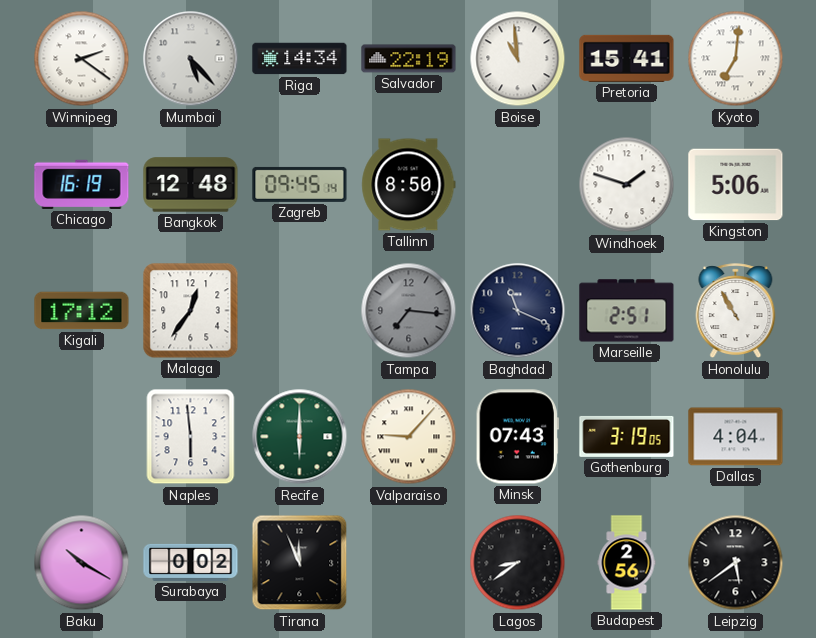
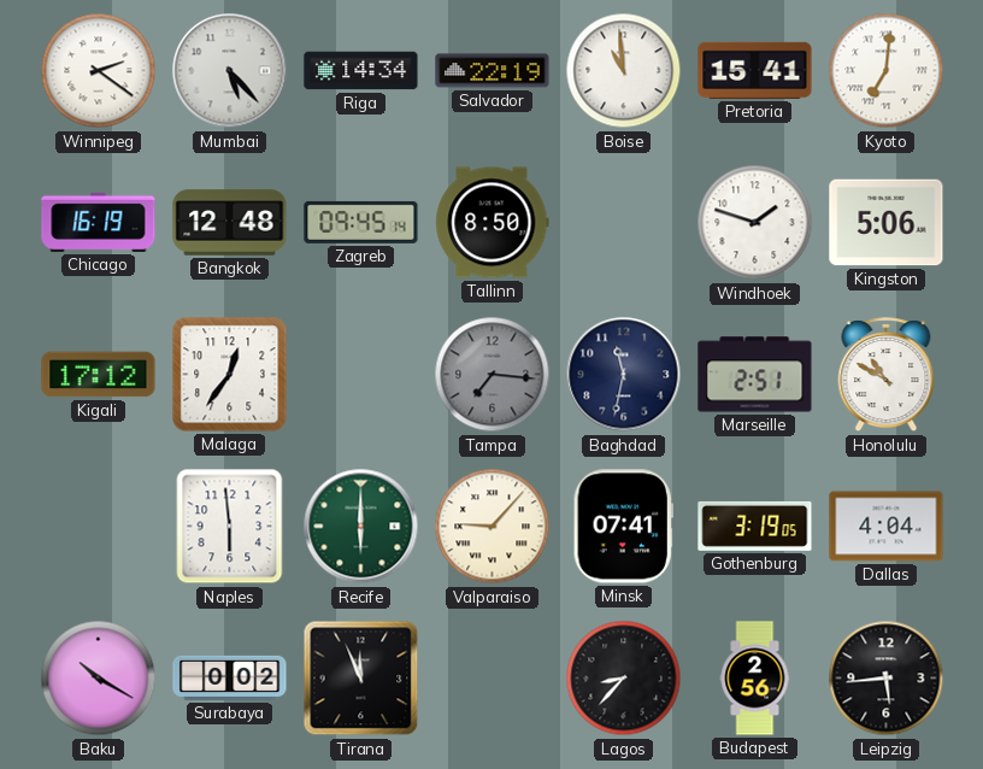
Baghdad: 11:19 -> 11:32
Honolulu: 10:55 -> 10:50
Minsk: 07:43 -> 07:41
Lagos: 8:39 -> 8:37
Leipzig: 5:39 -> 5:44
